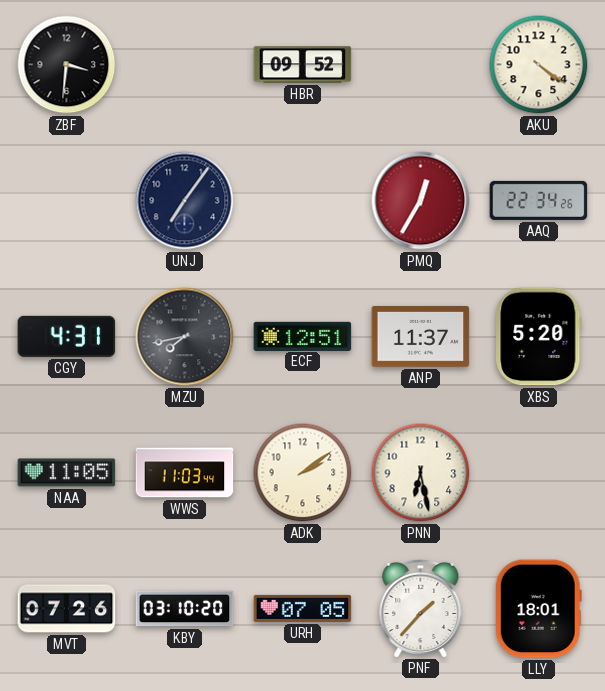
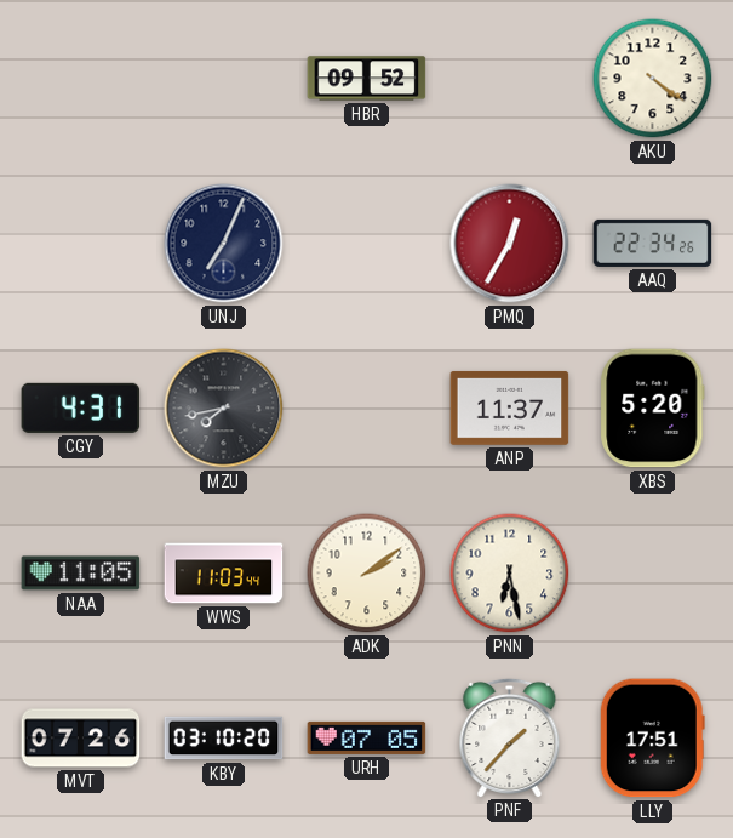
ZBF: 3:31 -> none
UNJ: 7:06 -> 7:04
ECF: 12:51 -> none
LLY: 18:01 -> 17:51
